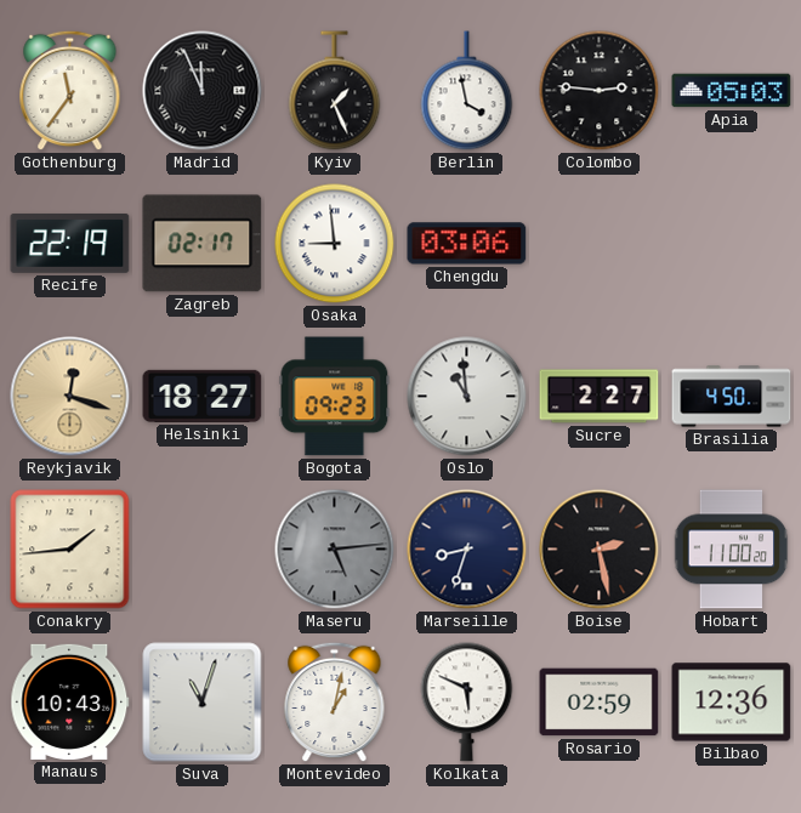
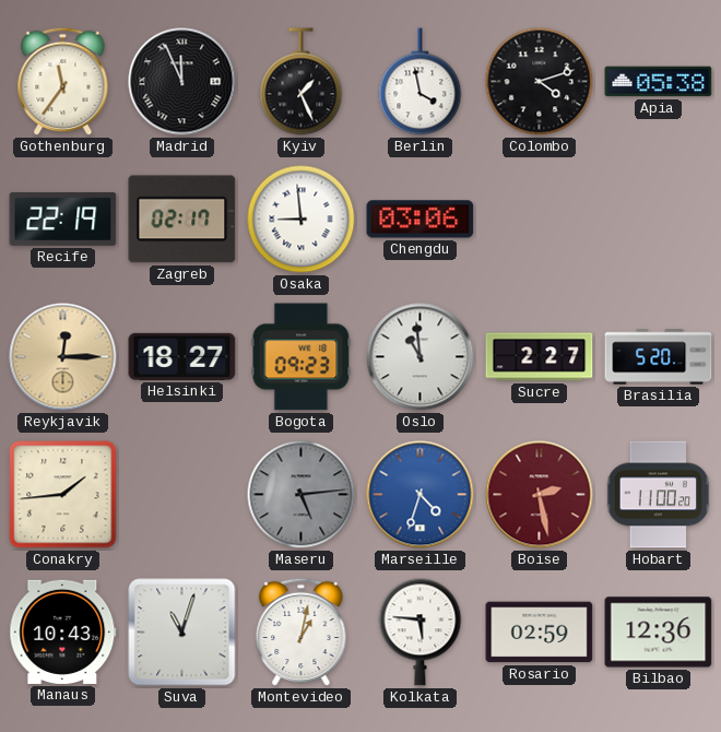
Colombo: 2:46 -> 4:12
Apia: 05:03 -> 05:38
Reykjavik: 12:18 -> 12:15
Brasilia: 4:50 -> 5:20
Marseille: 8:33 -> 4:33
Marseille dial: navy -> blue
Boise dial: black -> burgundy
Kolkata: 5:49 -> 5:46
